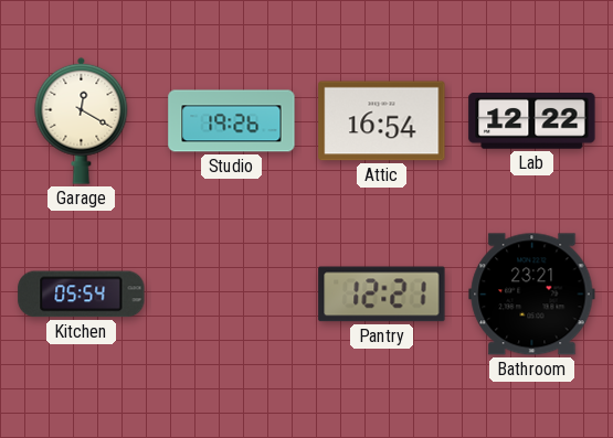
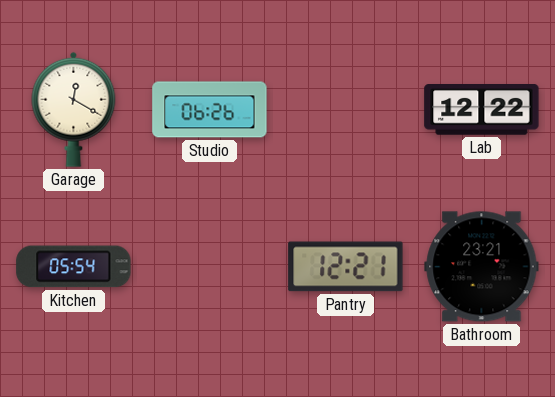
Studio: 19:26 -> 06:26
Attic: 16:54 -> none
